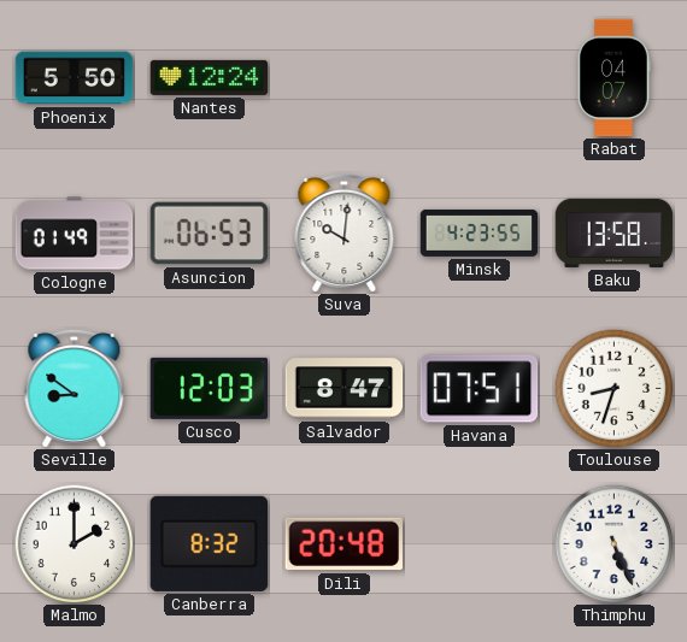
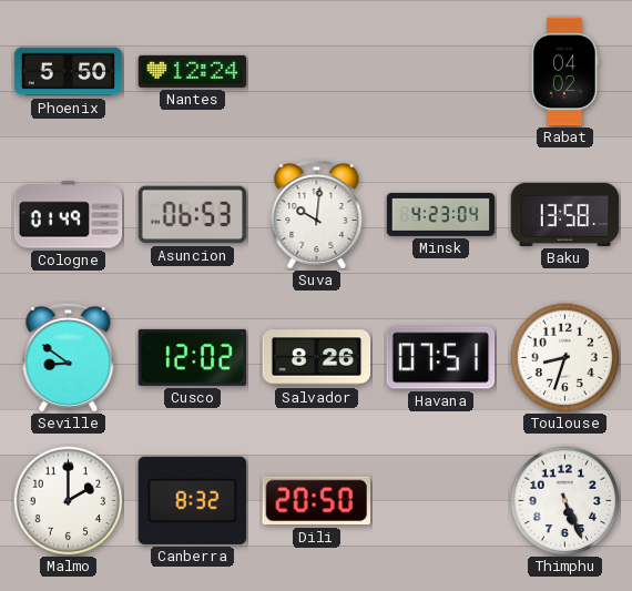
Rabat: 04:07 -> 04:02
Minsk: 4:23:55 -> 4:23:04
Cusco: 12:03 -> 12:02
Salvador: 8:47 -> 8:26
Dili: 20:48 -> 20:50
